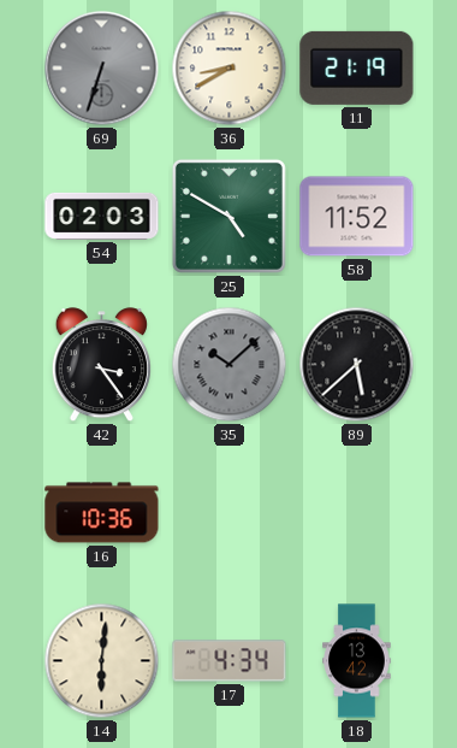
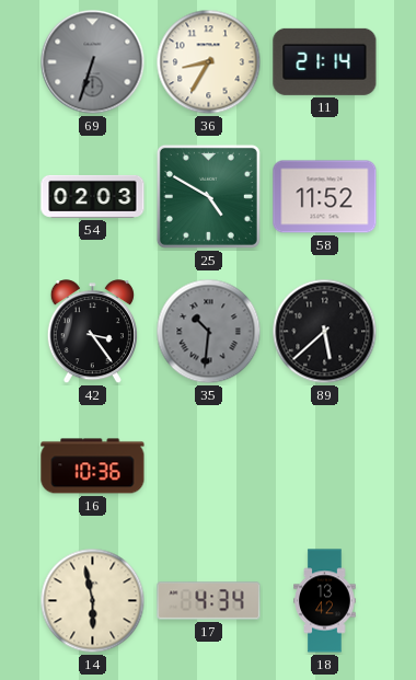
36: 8:40 -> 8:35
11: 21:19 -> 21:14
35: 10:08 -> 10:31
14: 6:01 -> 5:58
